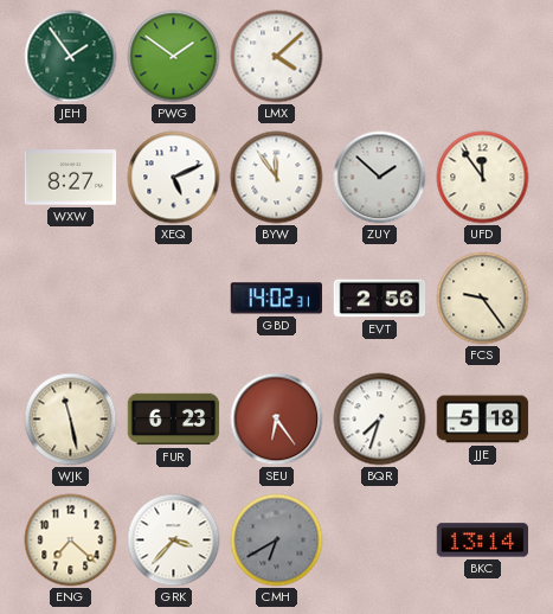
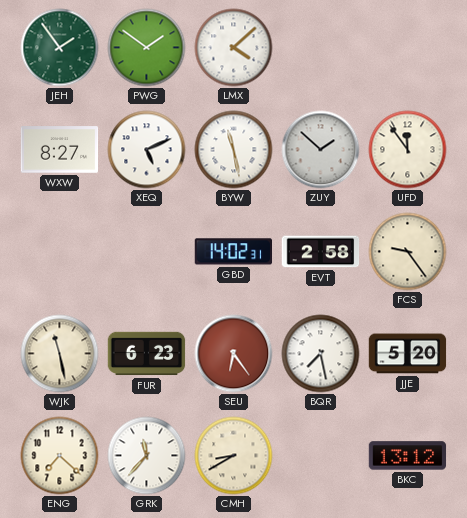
BYW: 11:54 -> 11:28
EVT: 2:56 -> 2:58
BQR: 7:33 -> 7:28
JJE: 5:18 -> 5:20
GRK: 3:37 -> 11:37
CMH: 6:40 -> 8:40
CMH dial: grey -> cream
BKC: 13:14 -> 13:12
